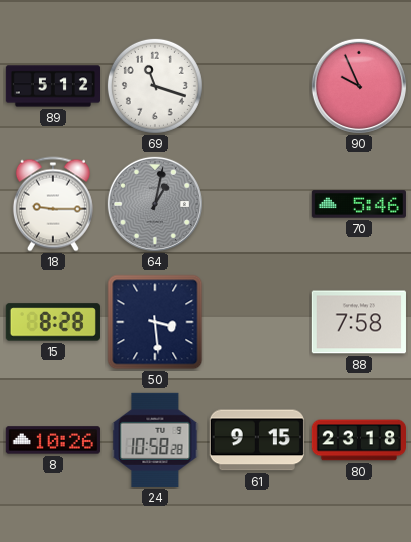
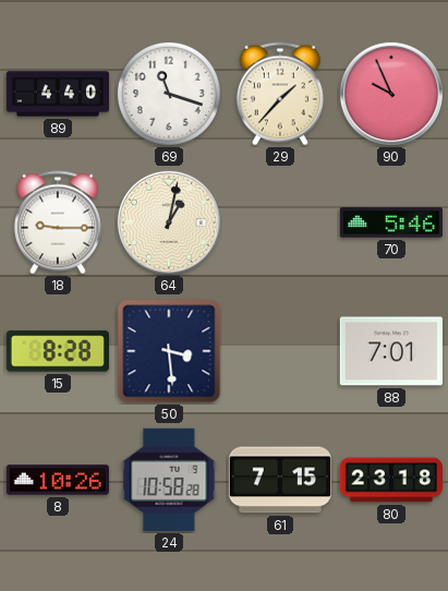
89: 5:12 -> 4:40
29: none -> 1:37
64 dial: grey -> cream
88: 7:58 -> 7:01
61: 9:15 -> 7:15
